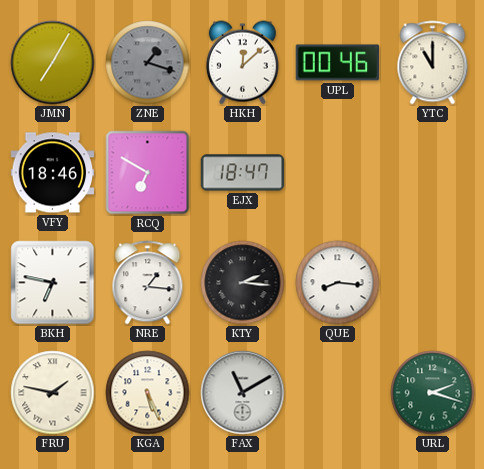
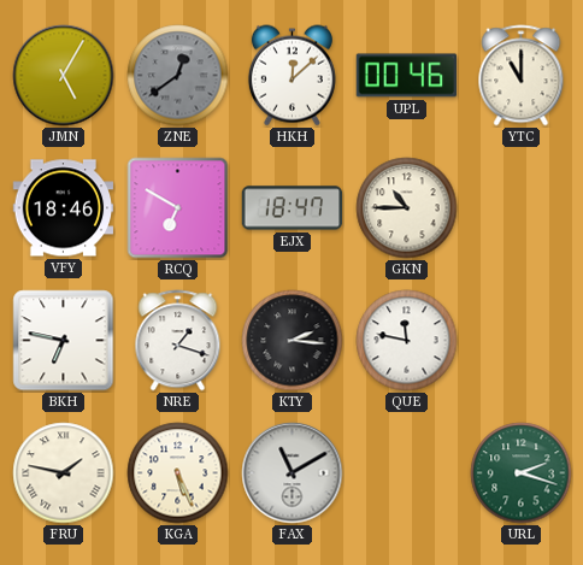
JMN: 7:05 -> 5:05
ZNE: 1:18 -> 12:39
GKN: none -> 10:45
NRE: 1:16 -> 1:18
QUE: 8:16 -> 11:47
